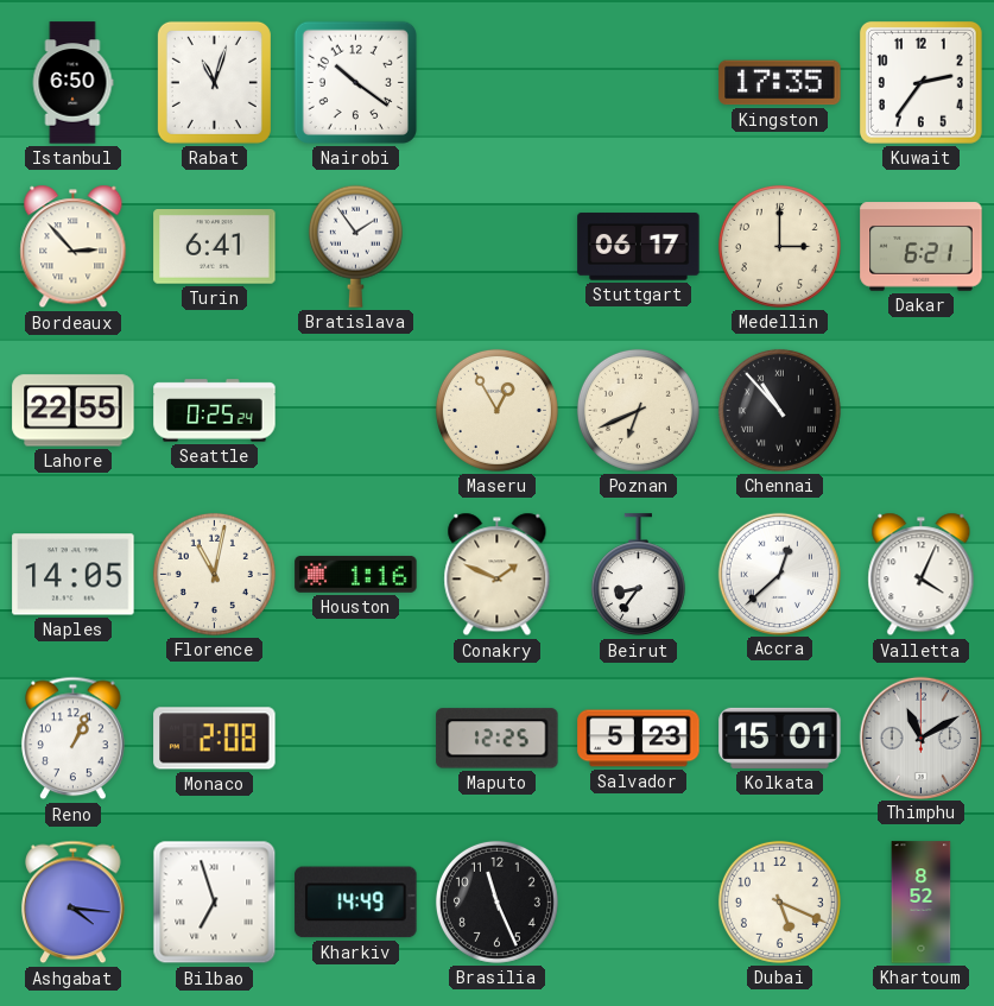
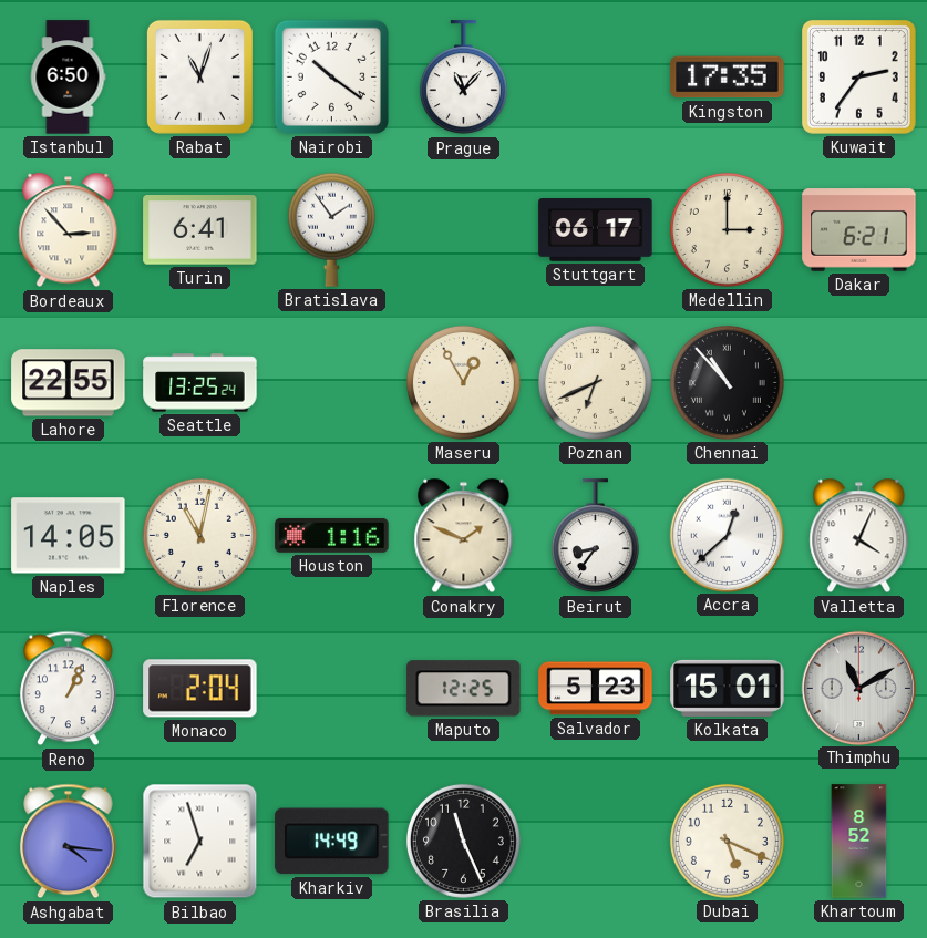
Prague: none -> 11:07
Seattle: 0:25 -> 13:25
Monaco: 2:08 -> 2:04
